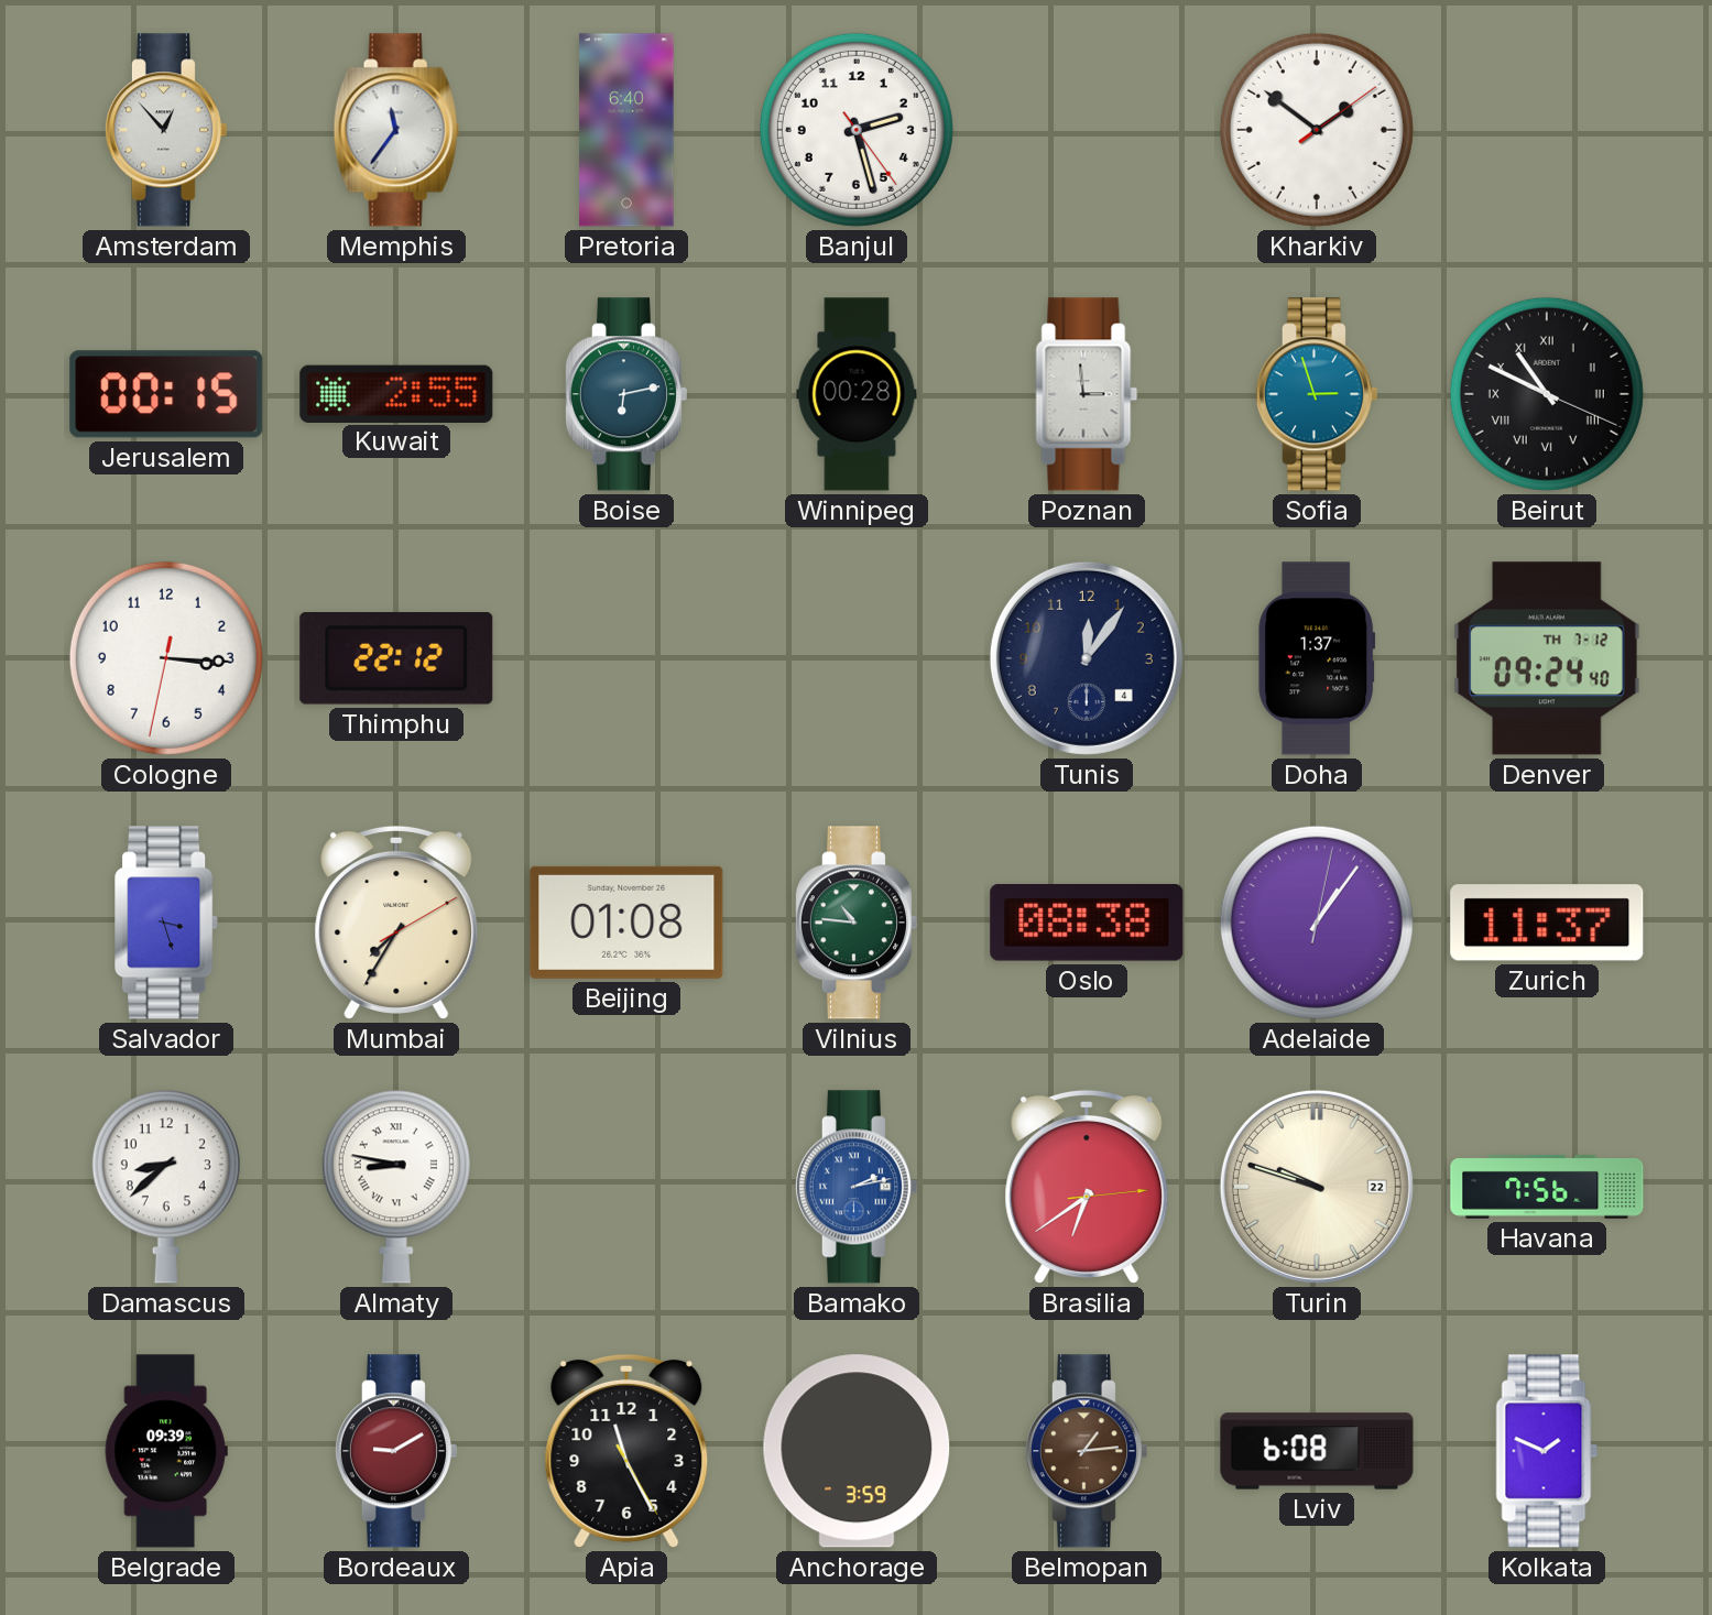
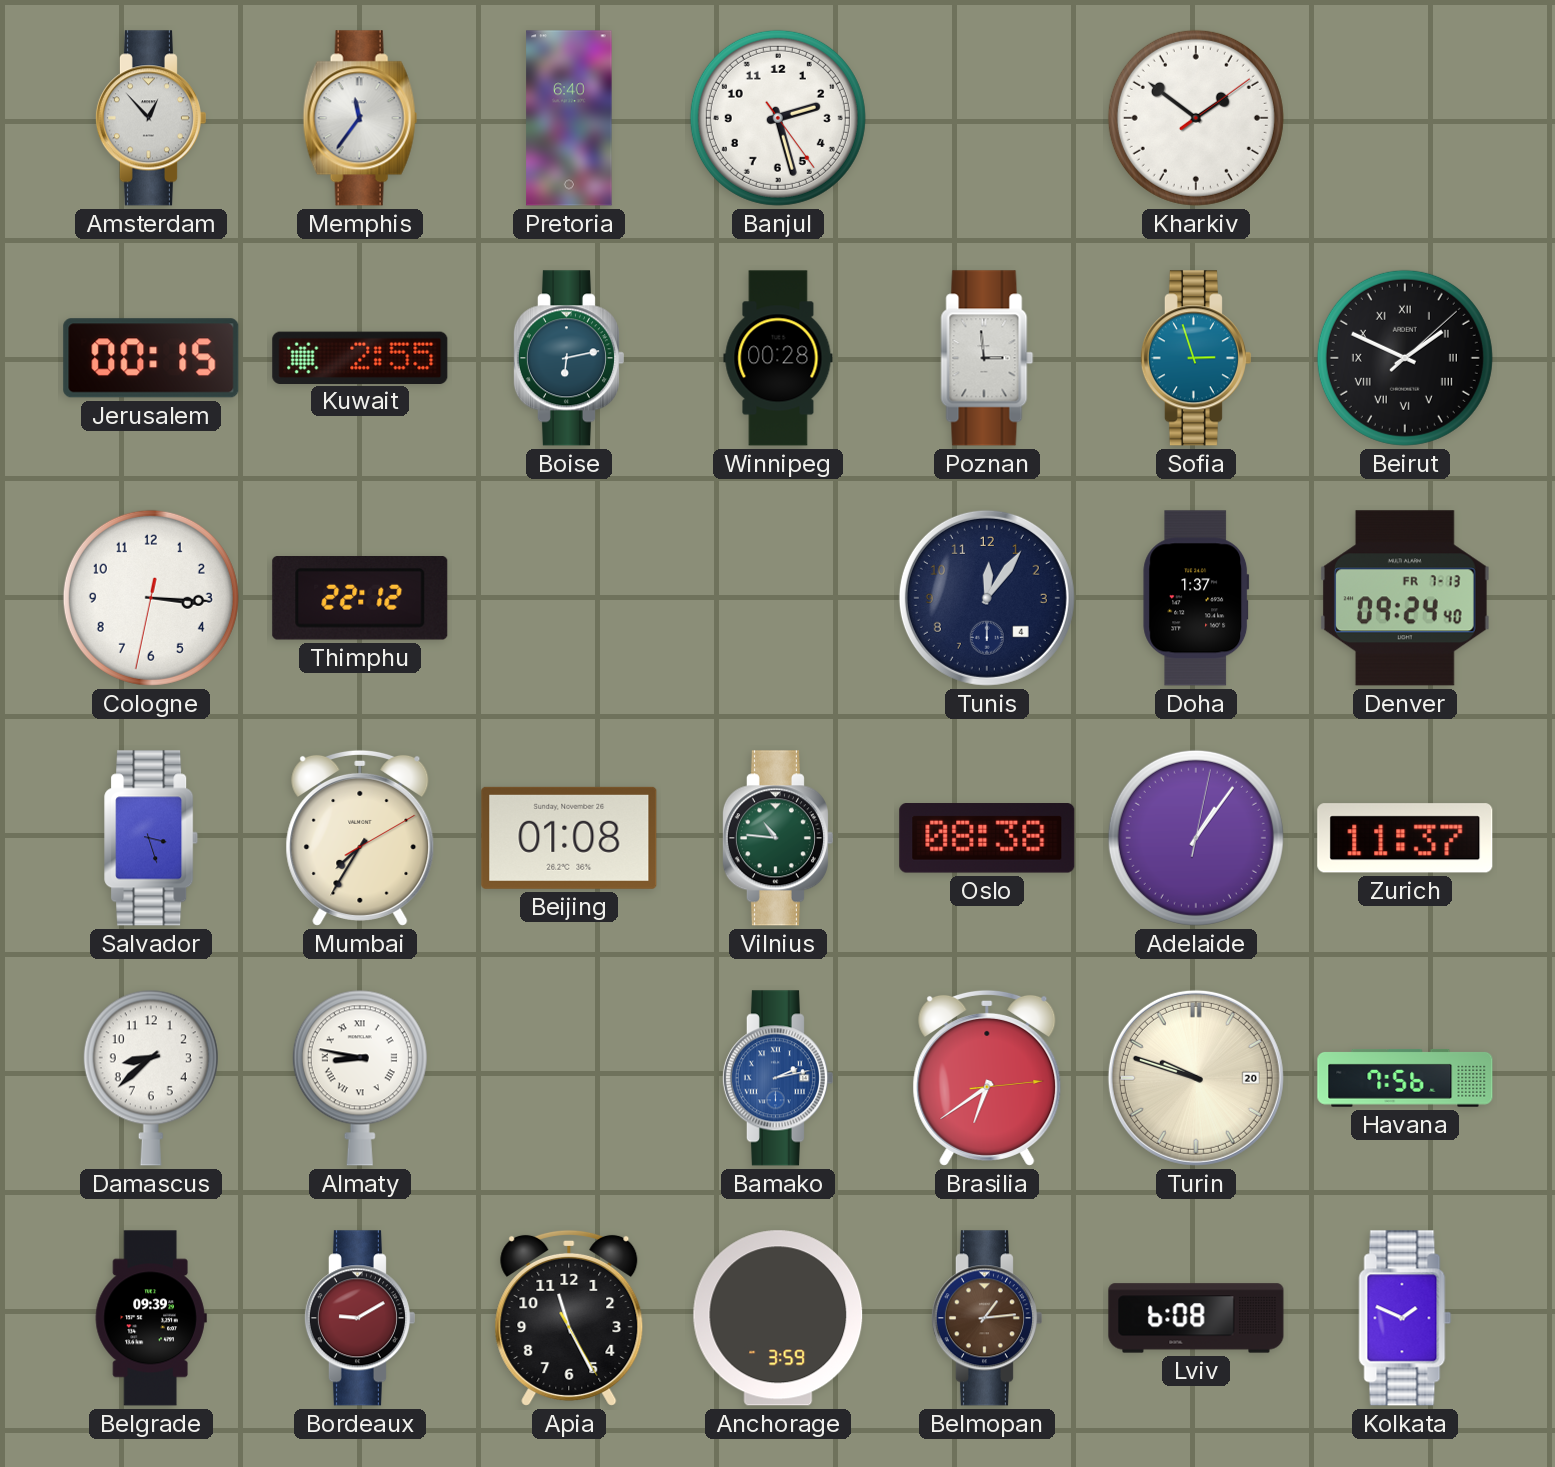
Beirut: 10:49 -> 1:49
Denver date: TH 7-12 -> FR 7-13
Turin date: 22 -> 20
